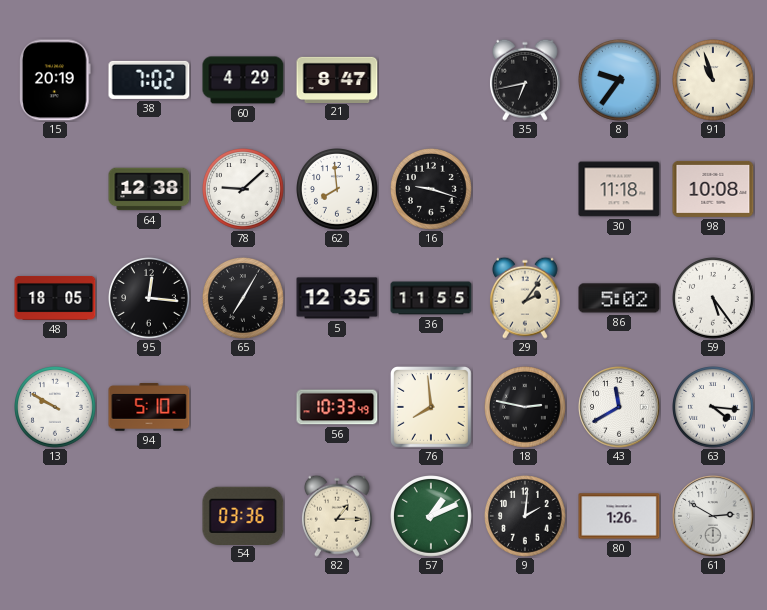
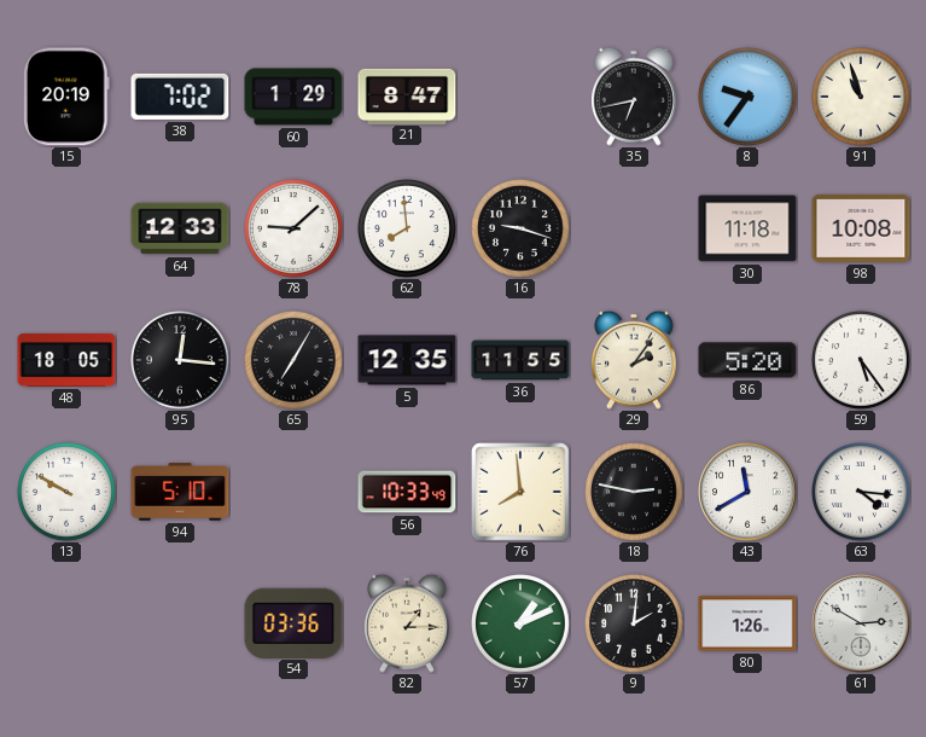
60: 4:29 -> 1:29
64: 12:38 -> 12:33
86: 5:02 -> 5:20
